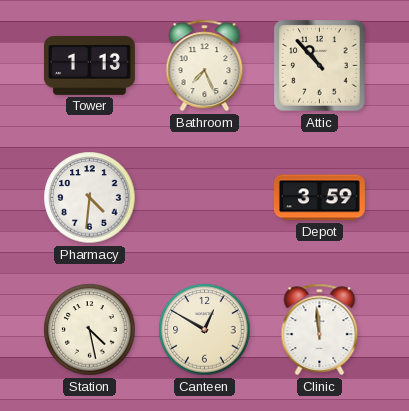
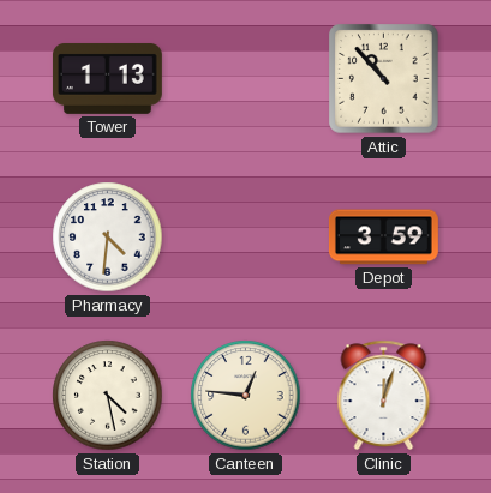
Bathroom: 7:26 -> none
Canteen: 12:50 -> 12:46
Clinic: 11:59 -> 12:03
